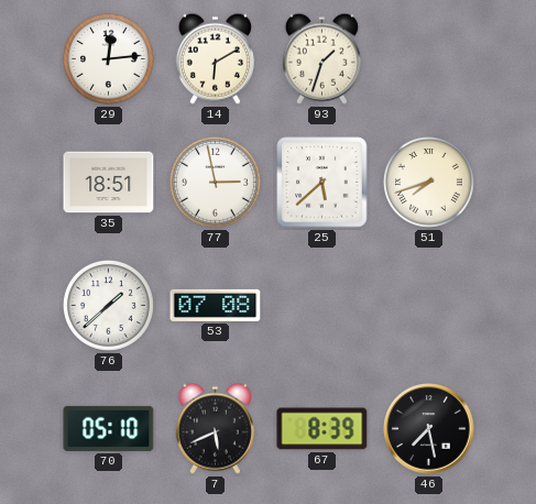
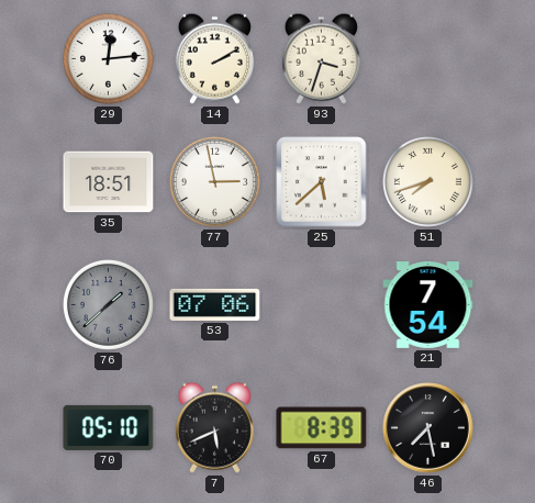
14: 6:10 -> 2:10
93: 1:33 -> 3:33
76 dial: white -> grey
53: 07:08 -> 07:06
21: none -> 7:54
